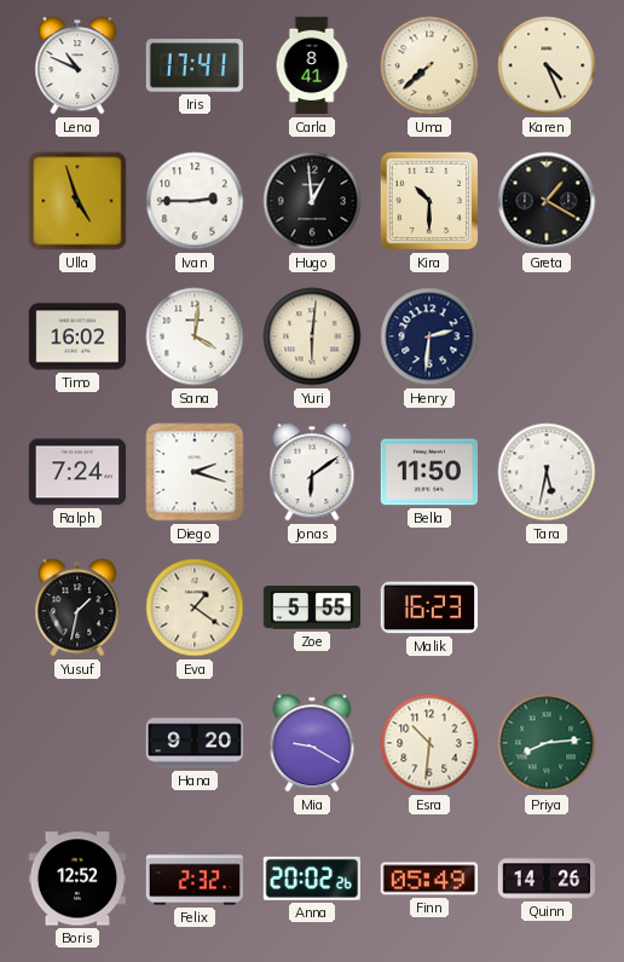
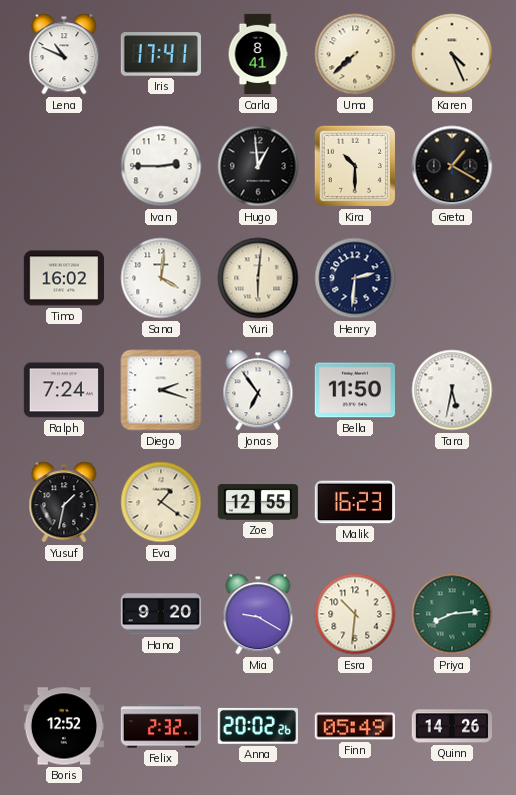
Ulla: 4:57 -> none
Jonas: 6:09 -> 6:54
Zoe: 5:55 -> 12:55
